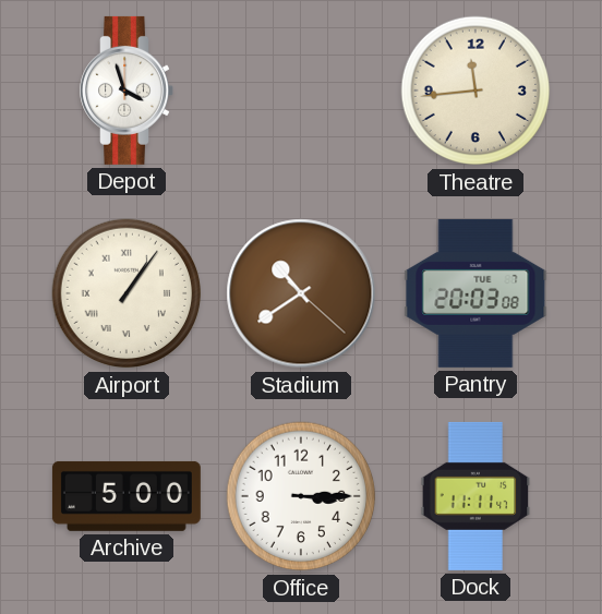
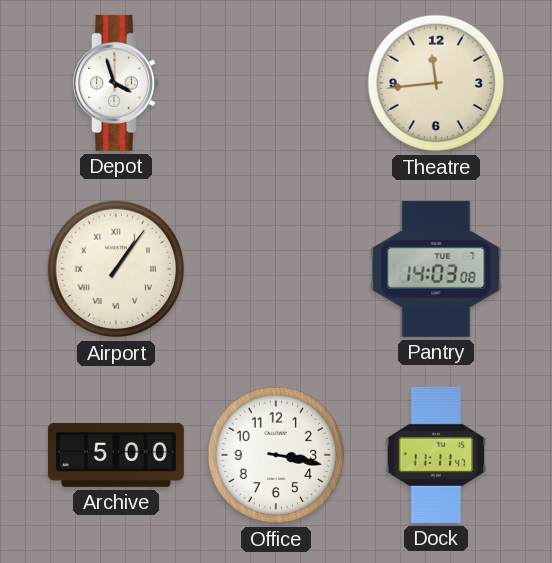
Stadium: 10:39 -> none
Pantry: 20:03 -> 14:03
Office: 3:15 -> 3:17
